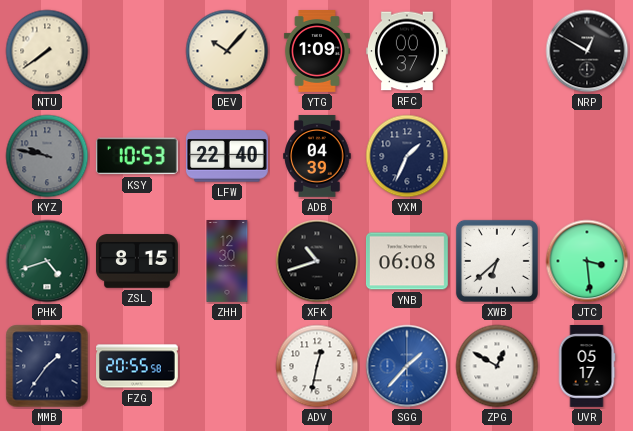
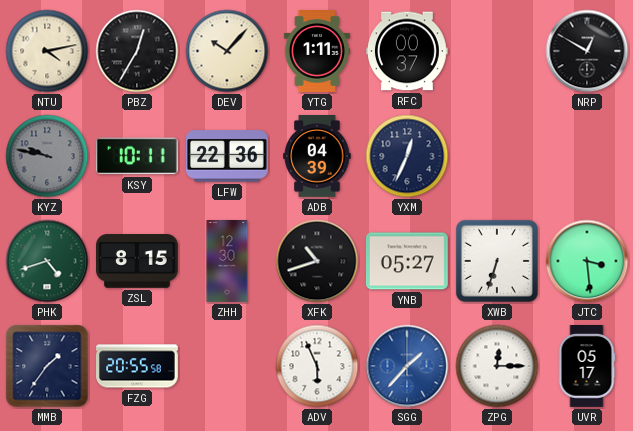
NTU: 7:39 -> 4:13
PBZ: none -> 12:35
YTG: 1:09 -> 1:11
KSY: 10:53 -> 10:11
LFW: 22:40 -> 22:36
YXM: 1:34 -> 12:34
YNB: 06:08 -> 05:27
XWB: 6:38 -> 6:33
ADV: 12:32 -> 5:56
ZPG: 12:50 -> 12:15
